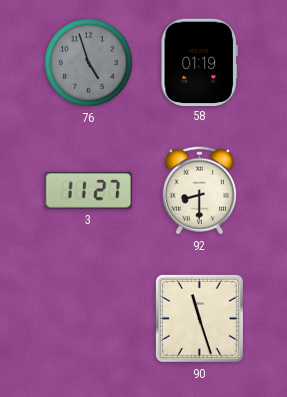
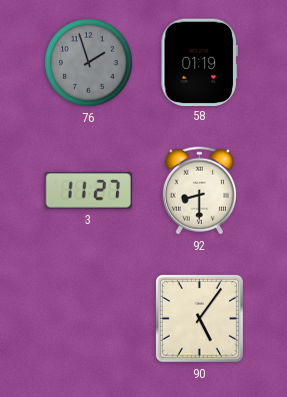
76: 4:57 -> 1:57
90: 11:27 -> 5:06
